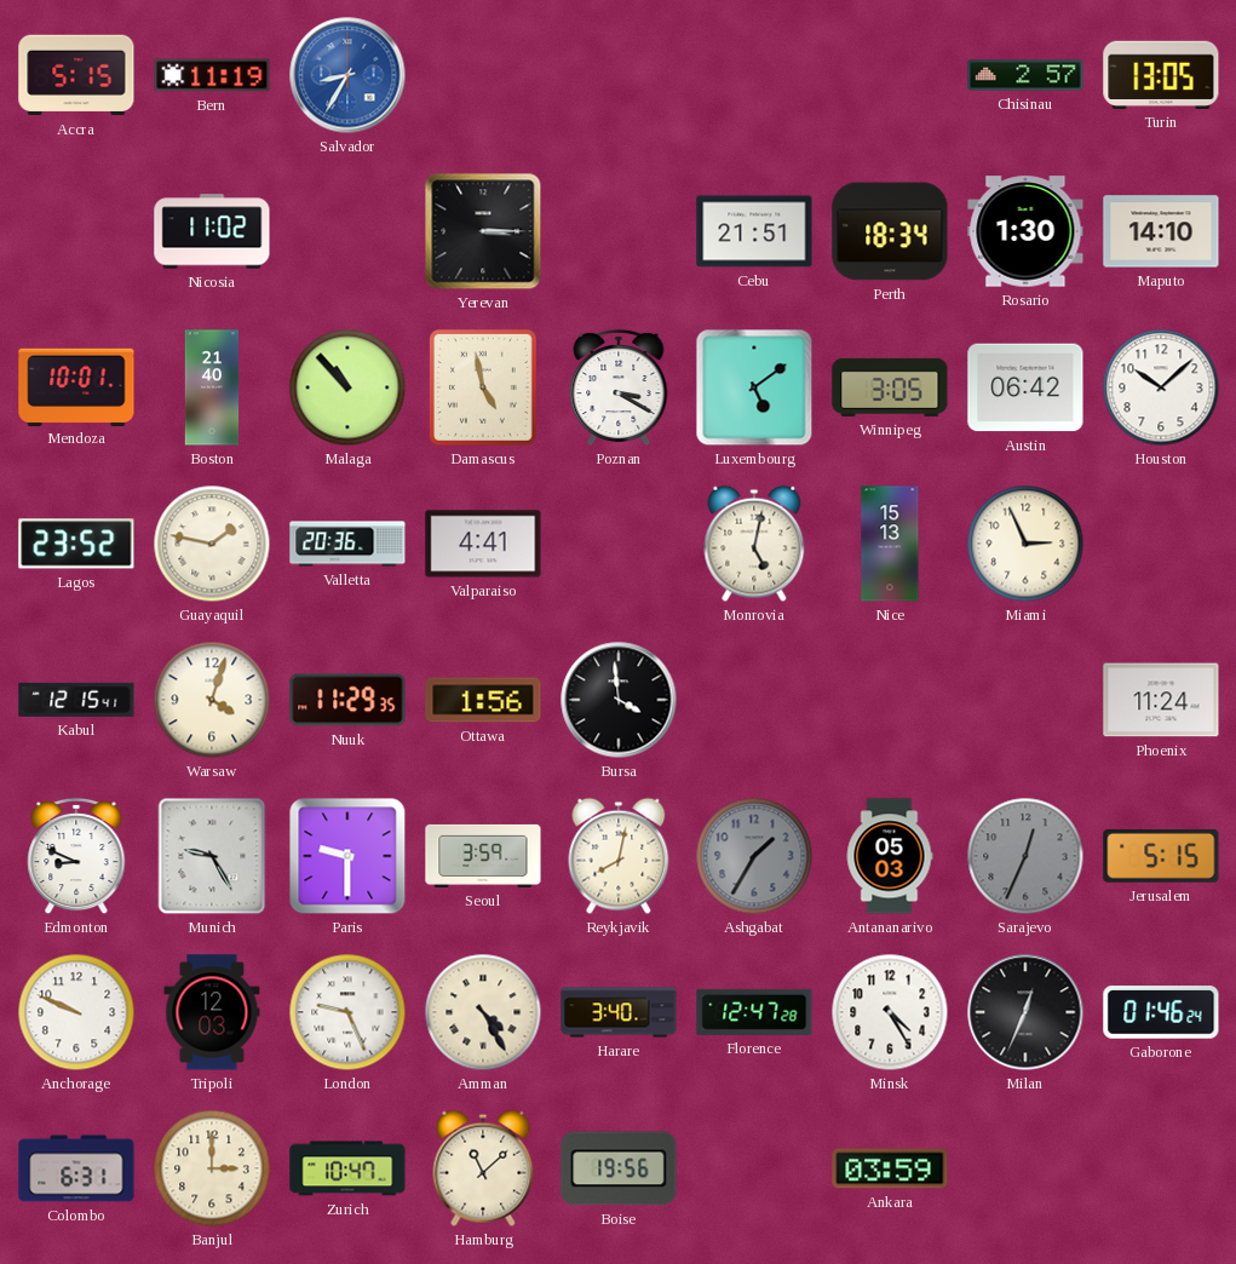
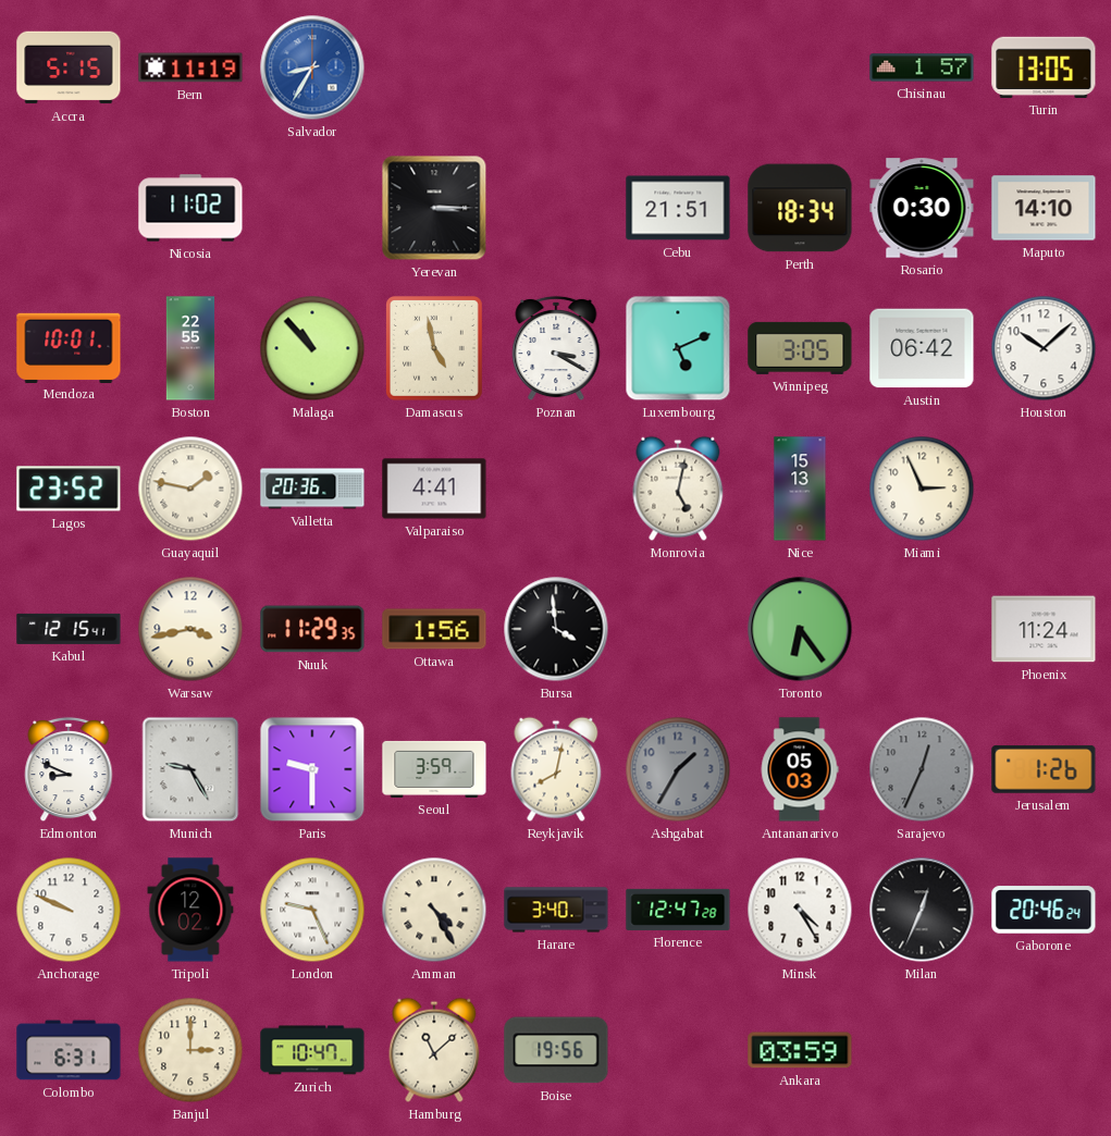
Chisinau: 2:57 -> 1:57
Rosario: 1:30 -> 0:30
Boston: 21:40 -> 22:55
Luxembourg: 5:09 -> 5:11
Warsaw: 4:03 -> 3:43
Toronto: none -> 6:24
Jerusalem: 5:15 -> 1:26
Tripoli: 12:03 -> 12:02
Gaborone: 01:46 -> 20:46
